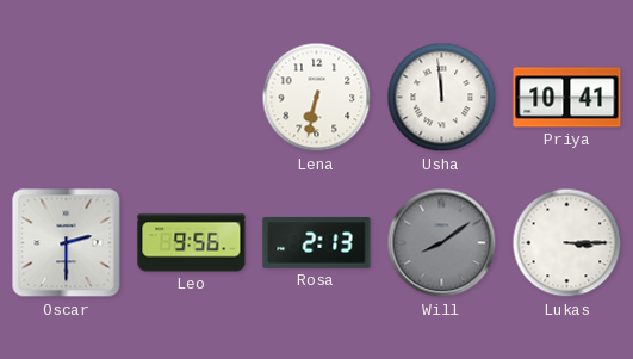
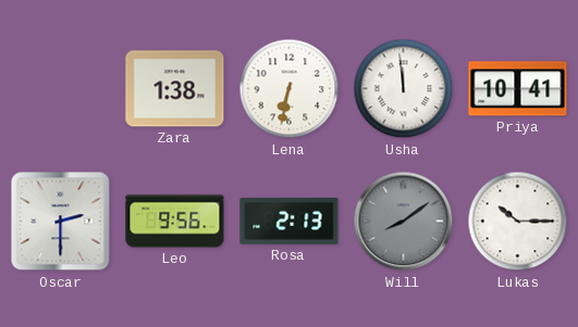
Zara: none -> 1:38
Lukas: 3:15 -> 10:15
